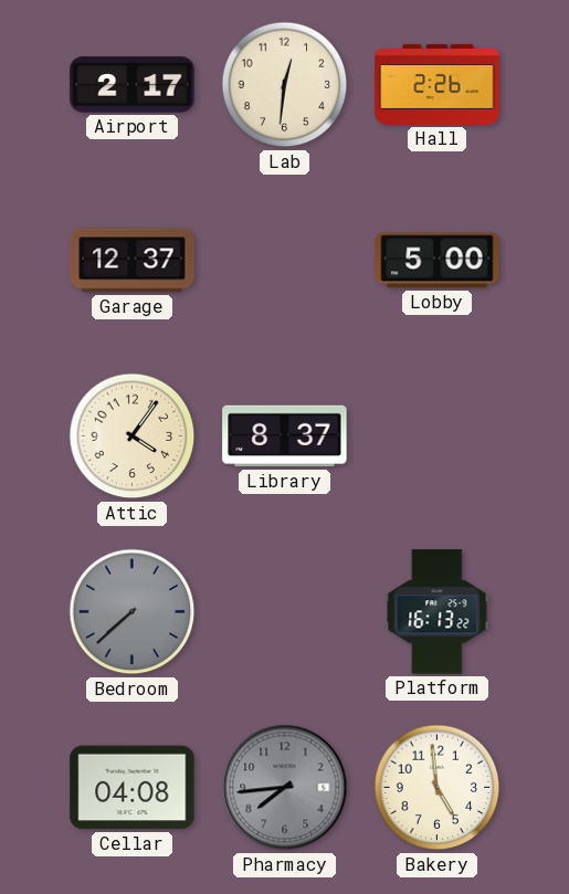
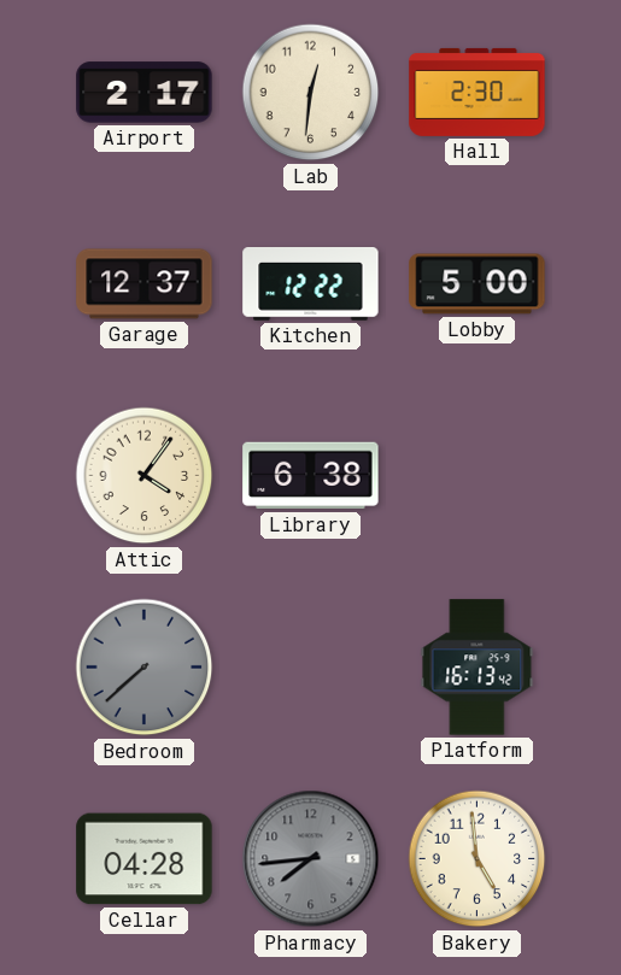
Hall: 2:26 -> 2:30
Kitchen: none -> 12:22
Library: 8:37 -> 6:38
Platform: 16:13:22 -> 16:13:42
Cellar: 04:08 -> 04:28
